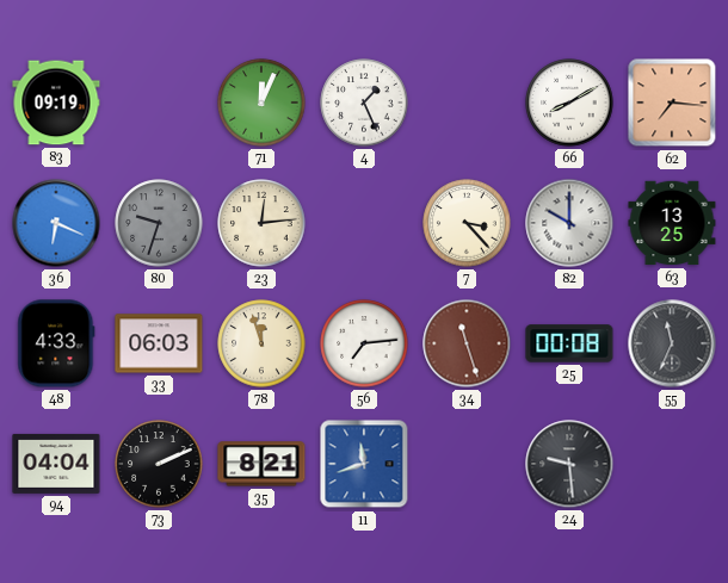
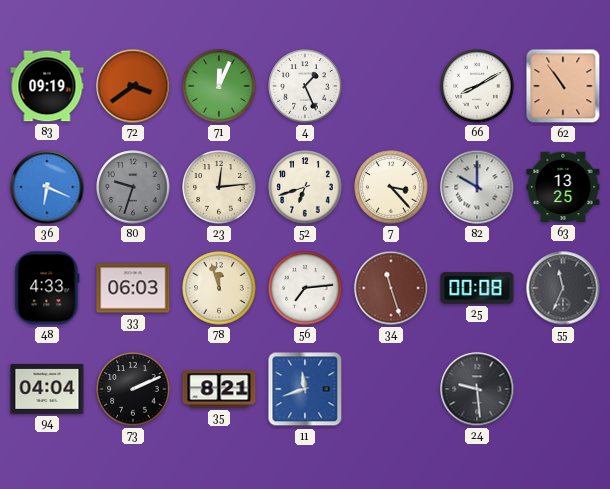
72: none -> 3:39
62: 7:16 -> 10:54
52: none -> 6:42
